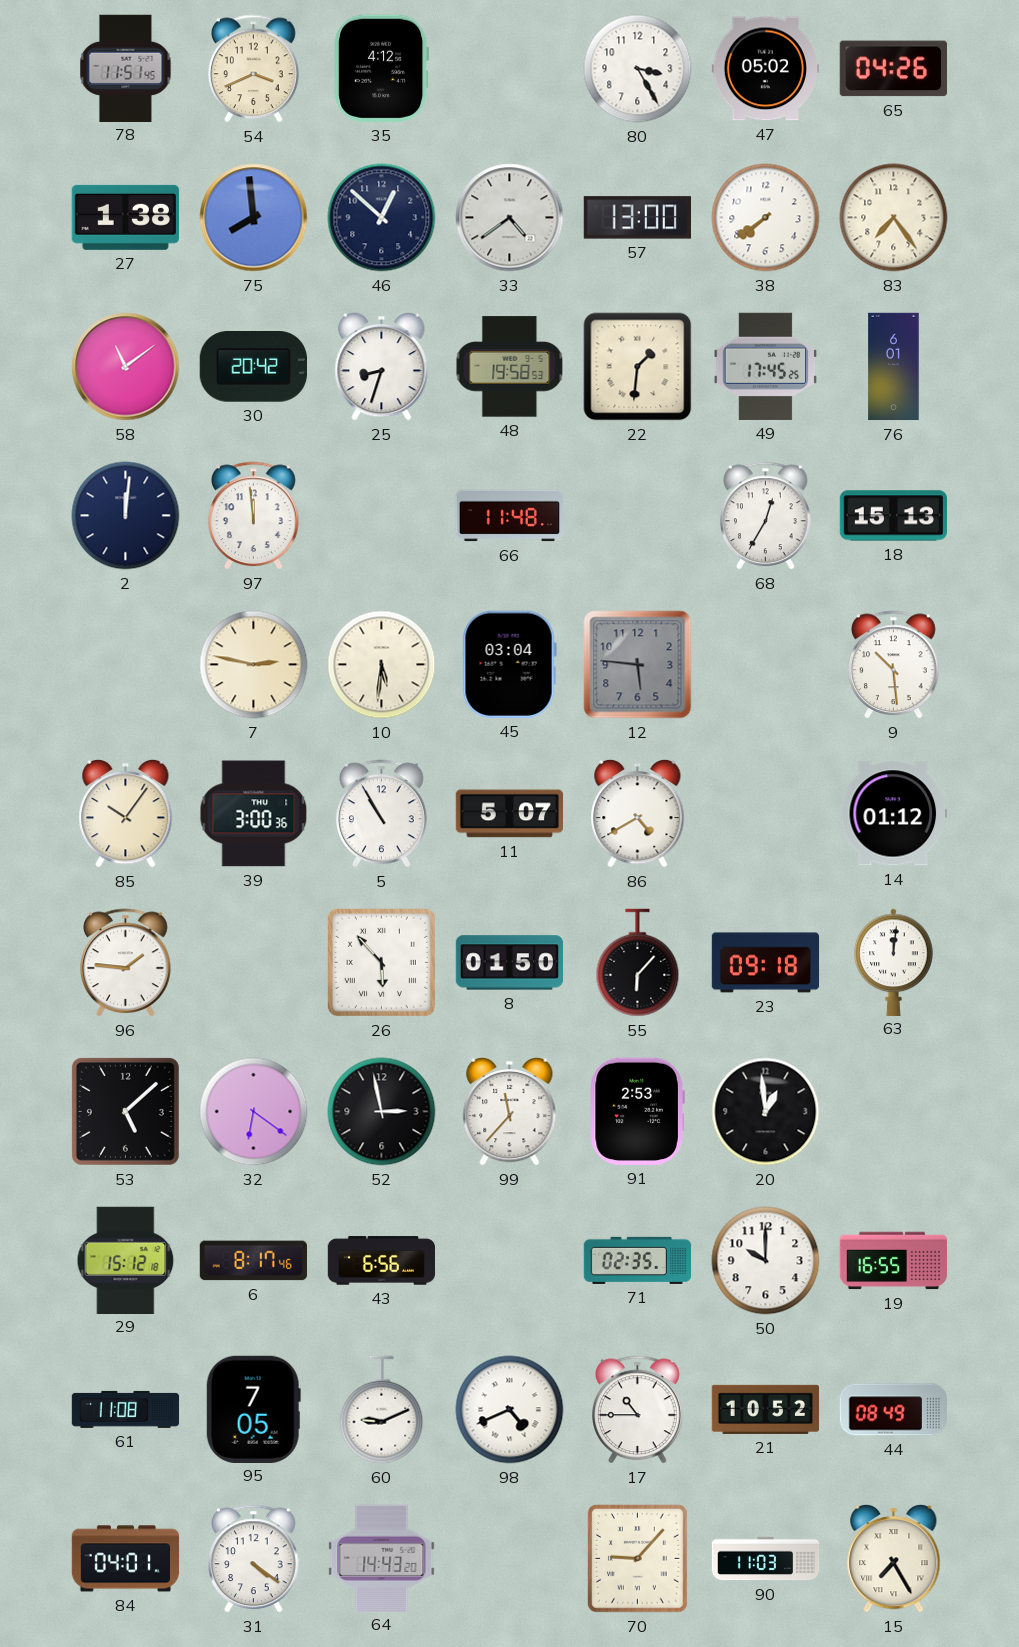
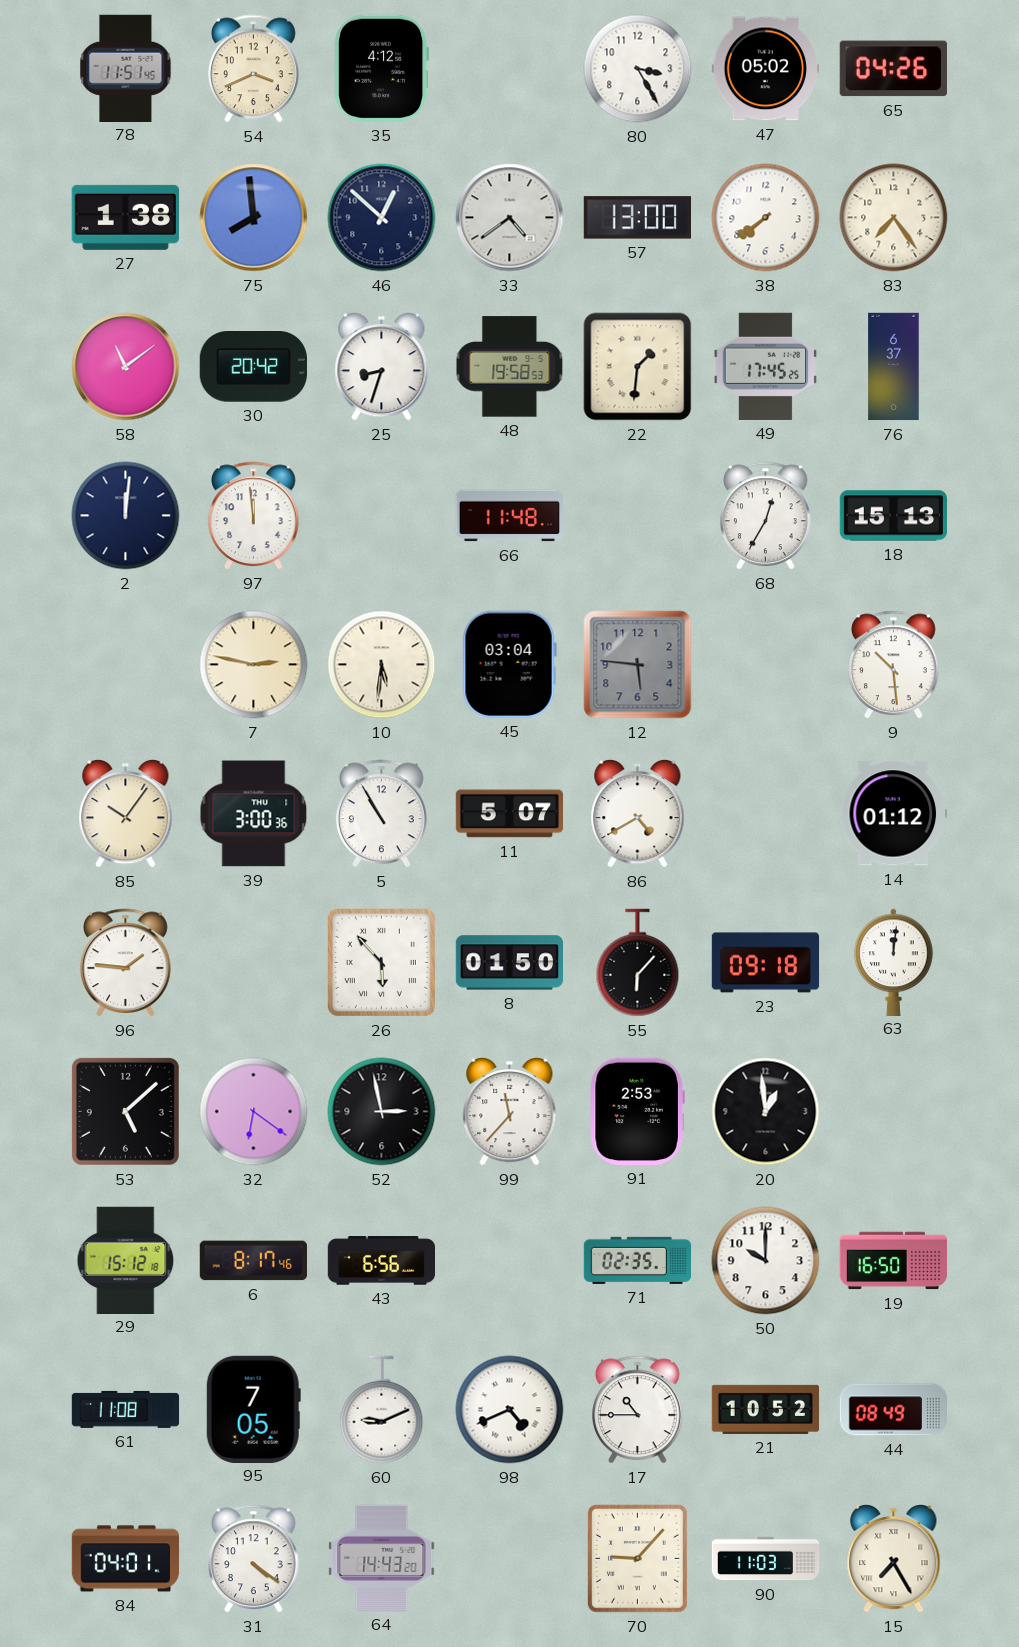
76: 6:01 -> 6:37
19: 16:55 -> 16:50
